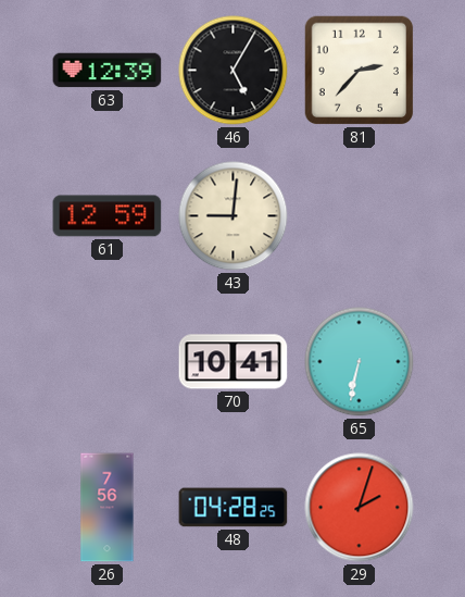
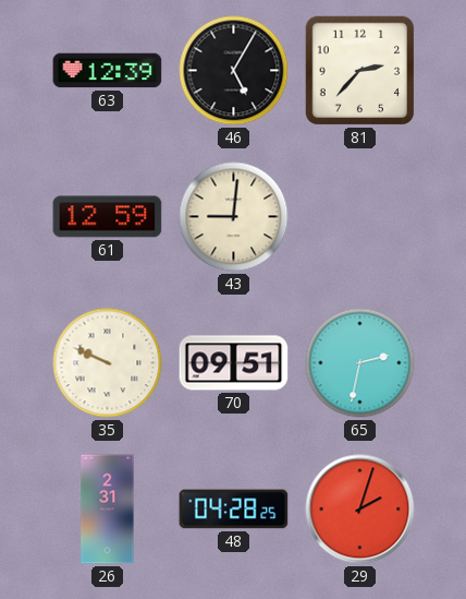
35: none -> 9:49
70: 10:41 -> 09:51
65: 6:32 -> 2:32
26: 7:56 -> 2:31
